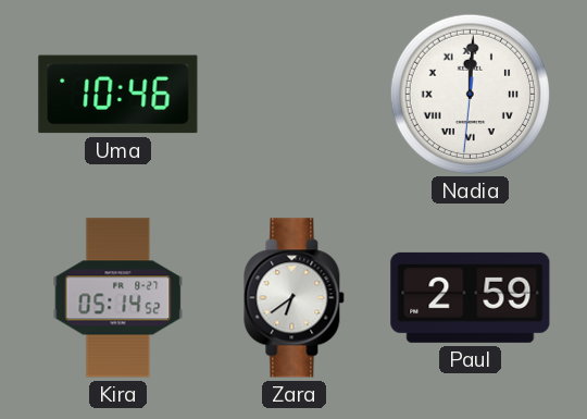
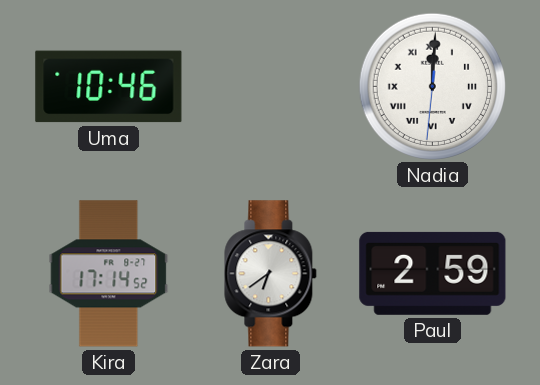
Kira: 05:14 -> 17:14
